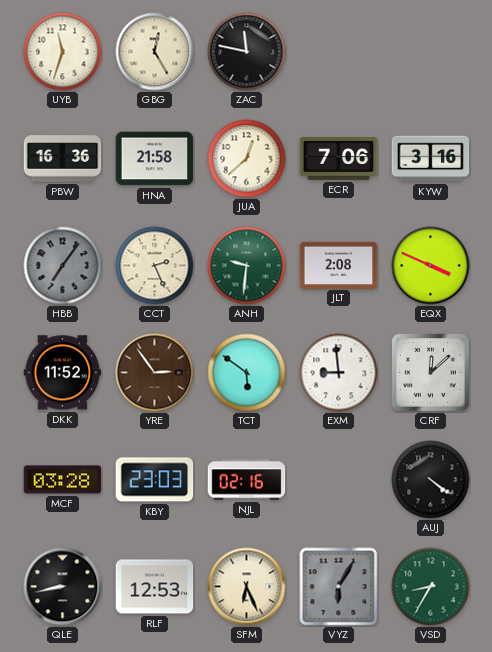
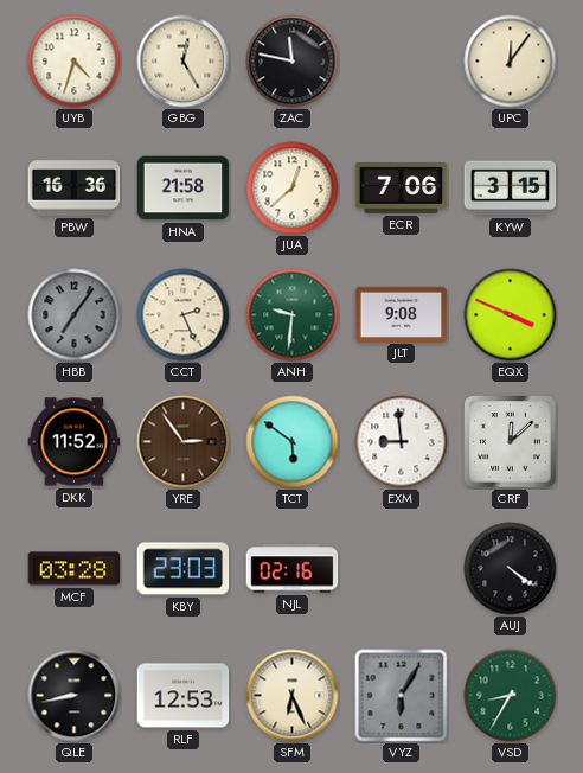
UYB: 11:33 -> 4:33
UPC: none -> 12:06
KYW: 3:16 -> 3:15
JLT: 2:08 -> 9:08
